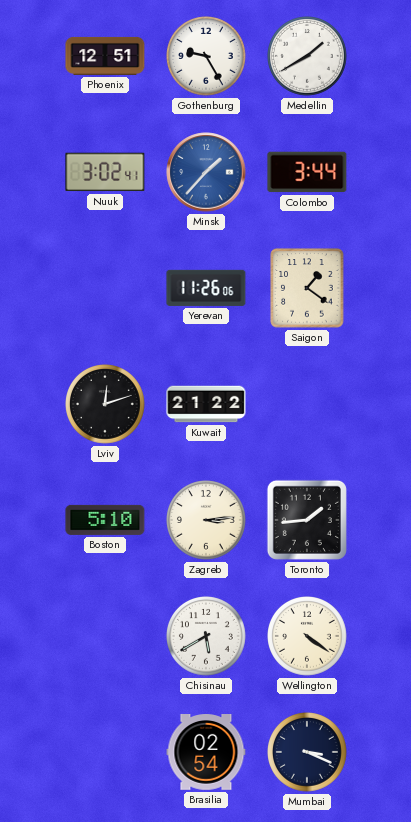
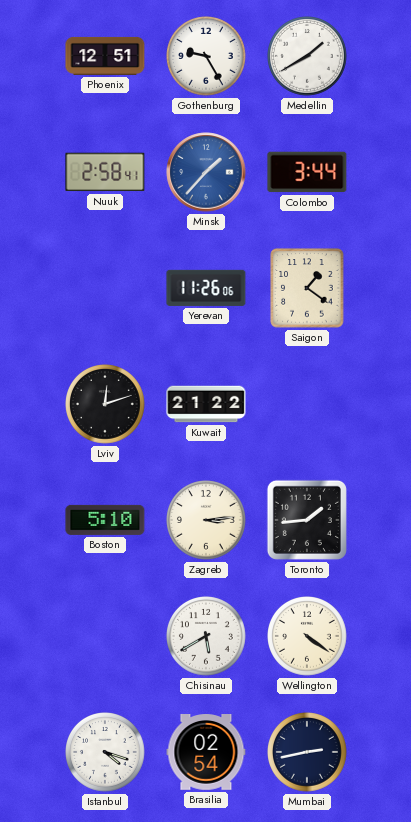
Nuuk: 3:02 -> 2:58
Istanbul: none -> 4:18
Mumbai: 3:19 -> 2:43
